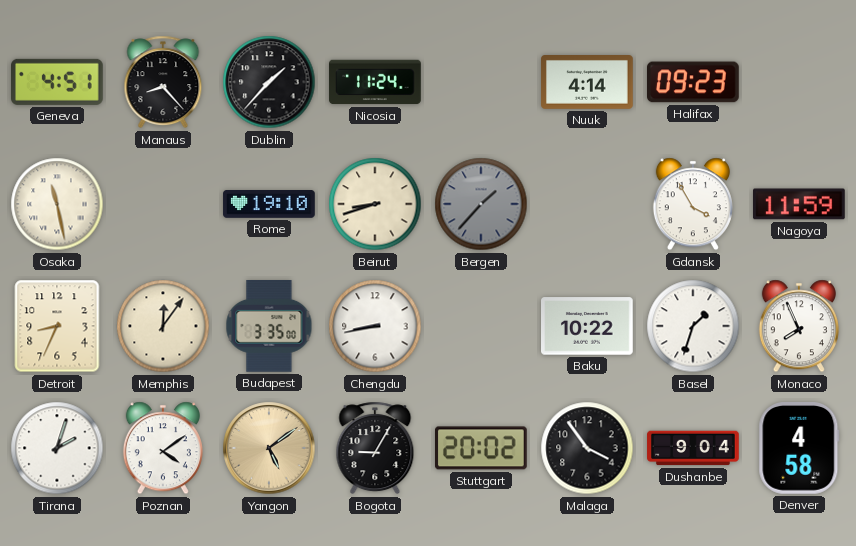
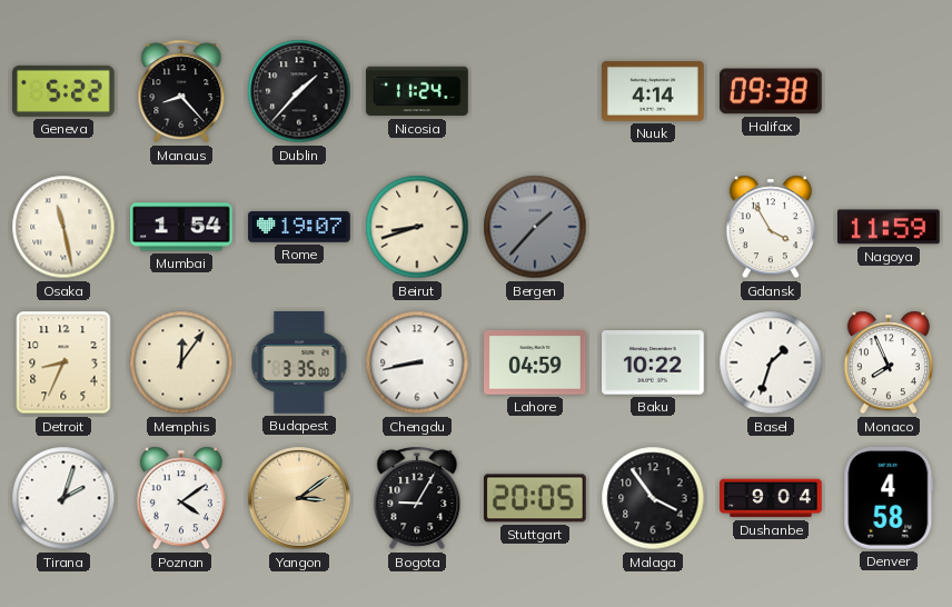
Geneva: 4:51 -> 5:22
Halifax: 09:23 -> 09:38
Mumbai: none -> 1:54
Rome: 19:10 -> 19:07
Lahore: none -> 04:59
Yangon: 5:09 -> 3:09
Stuttgart: 20:02 -> 20:05
